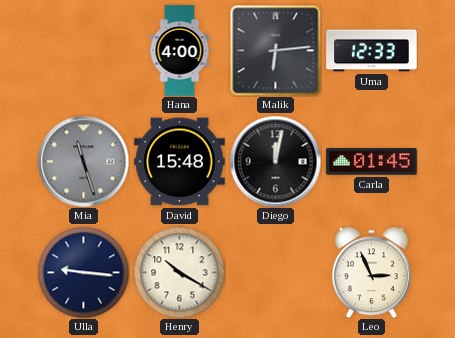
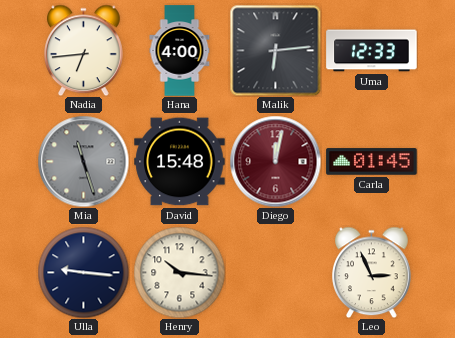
Nadia: none -> 6:44
Diego dial: black -> burgundy
Henry: 10:20 -> 10:16
